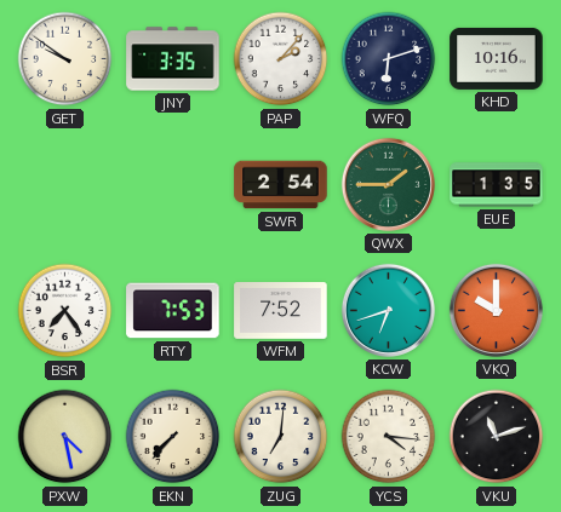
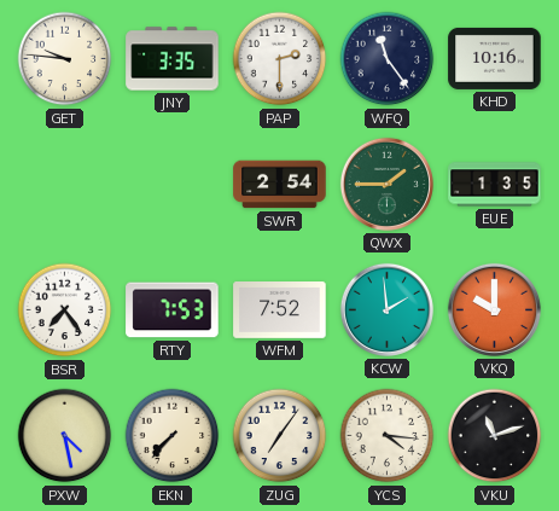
GET: 9:51 -> 9:46
PAP: 2:07 -> 2:30
WFQ: 6:12 -> 11:24
KCW: 6:42 -> 1:59
ZUG: 7:01 -> 7:06
